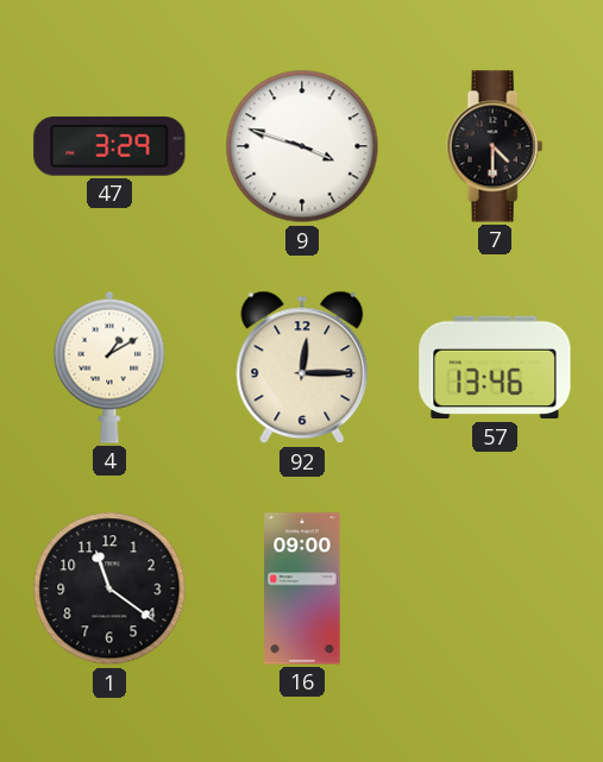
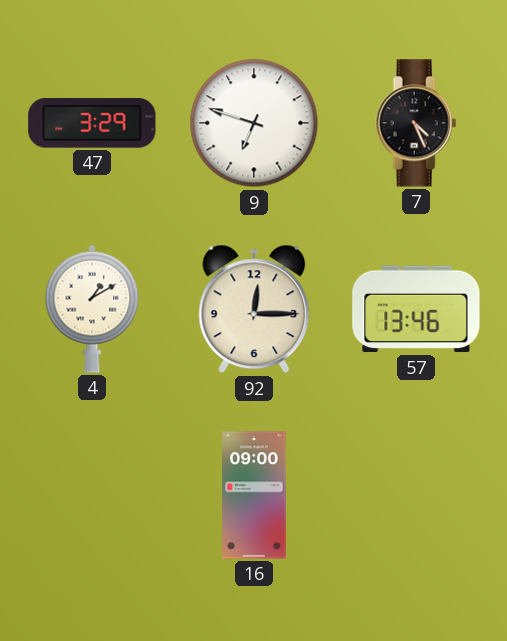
9: 3:48 -> 6:48
7: 4:30 -> 4:26
1: 11:21 -> none
